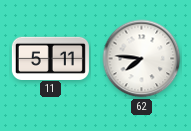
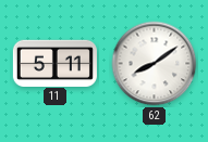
62: 7:46 -> 8:09
